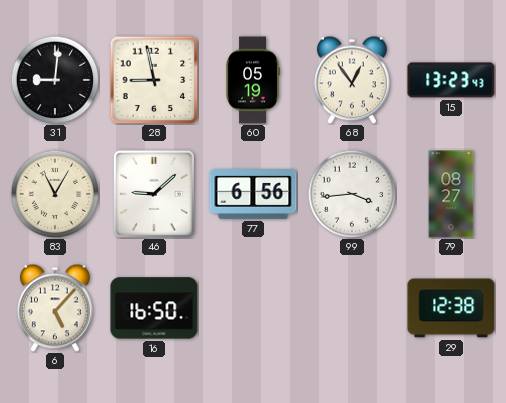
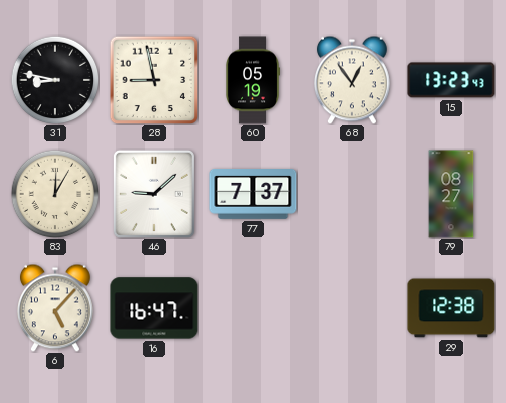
31: 9:01 -> 8:47
83: 11:05 -> 12:05
77: 6:56 -> 7:37
99: 3:44 -> none
16: 16:50 -> 16:47
